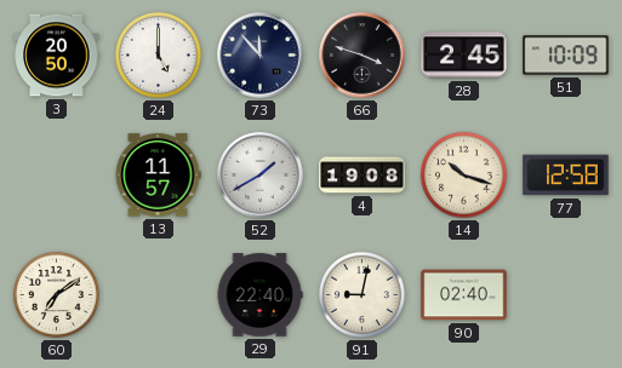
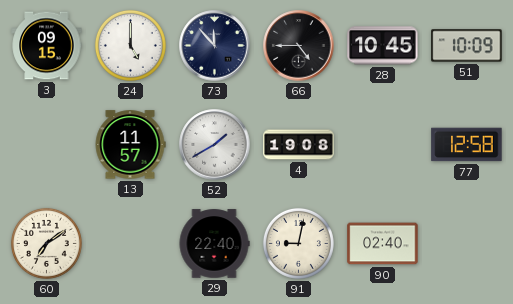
3: 20:50 -> 09:15
66: 3:48 -> 4:45
28: 2:45 -> 10:45
14: 10:18 -> none
